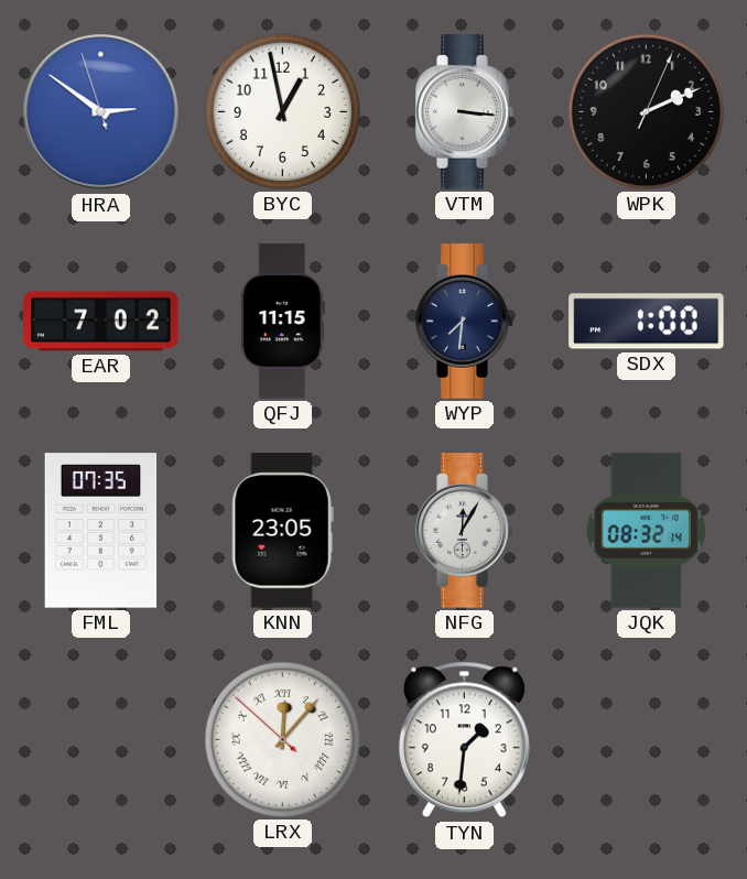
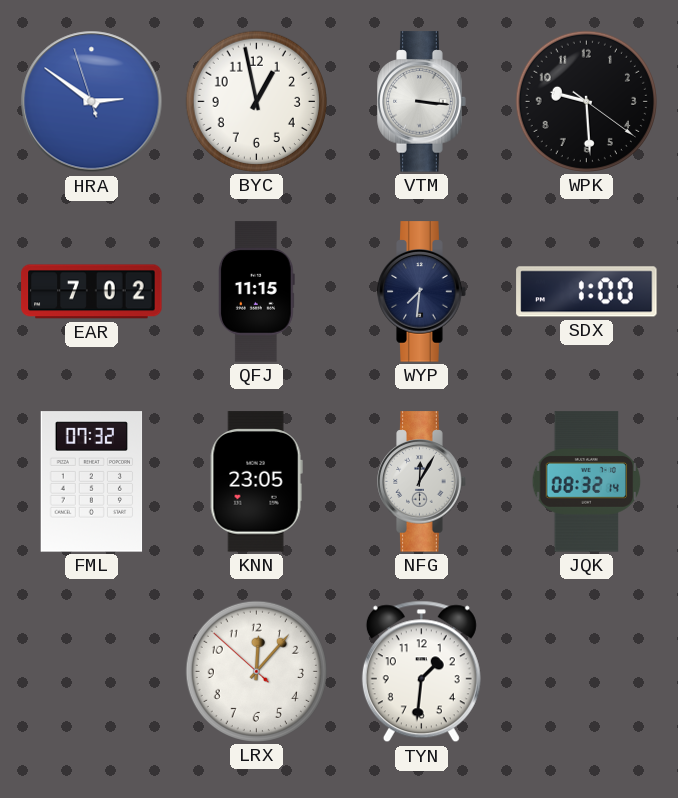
WPK: 2:11 -> 9:29
FML: 07:35 -> 07:32
LRX numerals: Roman -> Arabic
